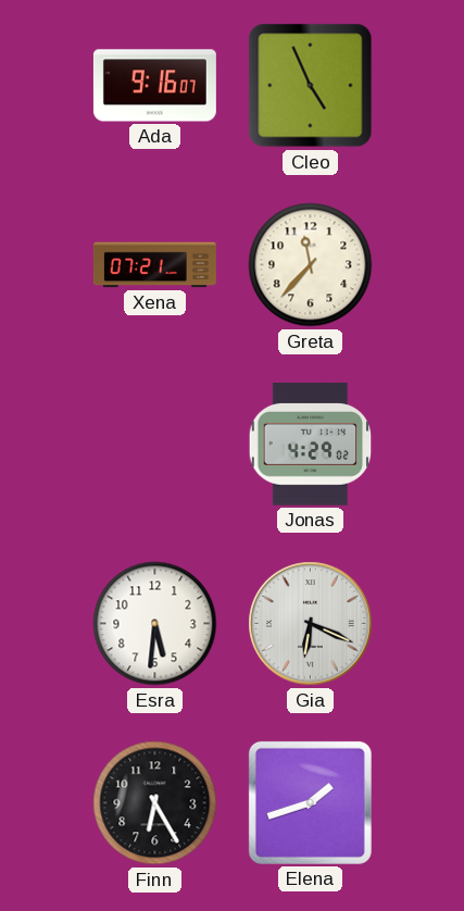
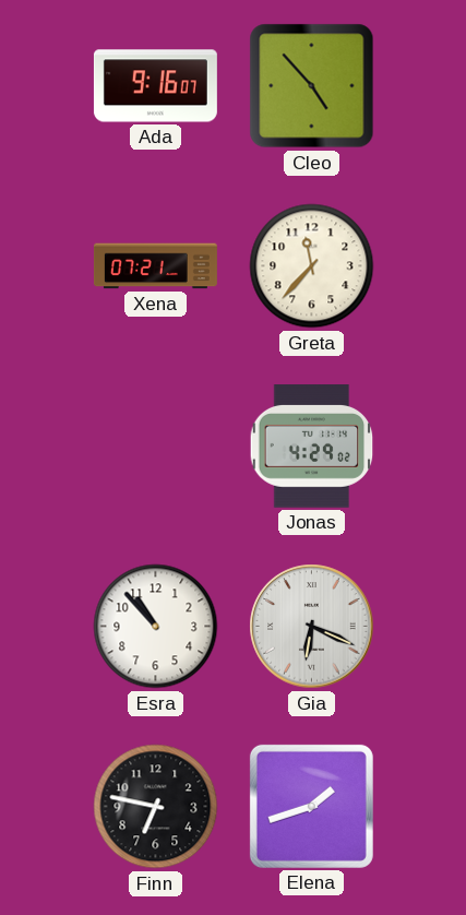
Cleo: 4:56 -> 4:53
Esra: 5:31 -> 10:53
Finn: 6:25 -> 6:47
